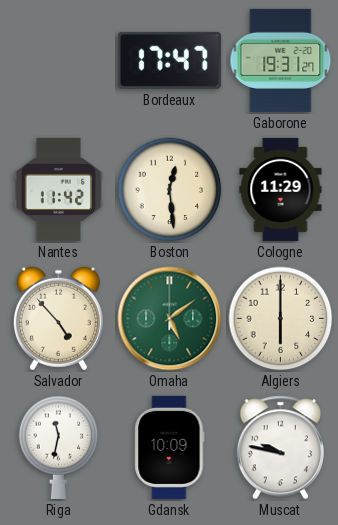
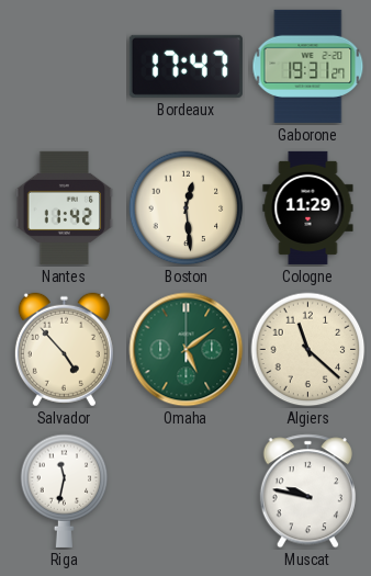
Algiers: 6:00 -> 11:22
Gdansk: 10:09 -> none
